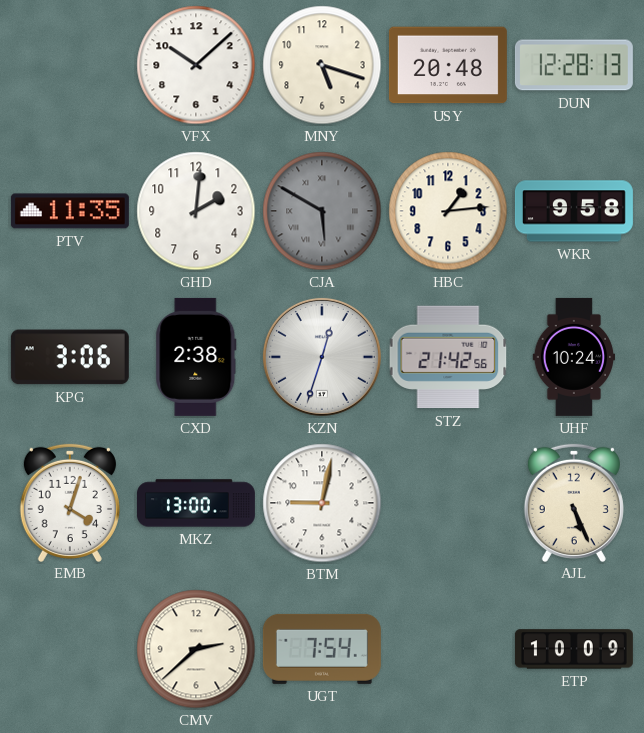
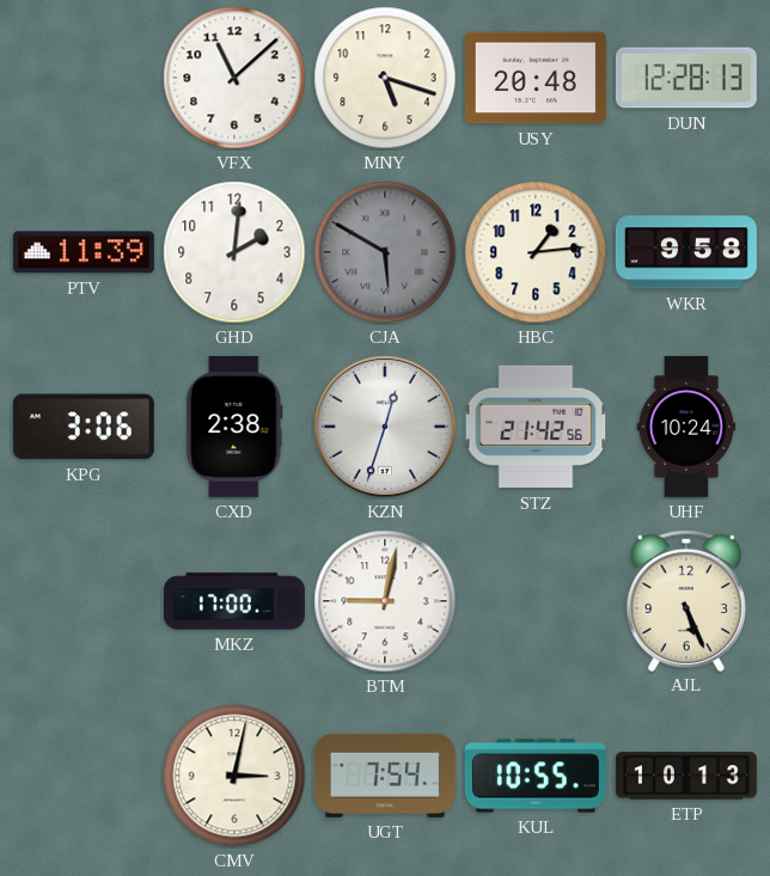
VFX: 10:08 -> 11:08
PTV: 11:35 -> 11:39
EMB: 4:03 -> none
MKZ: 13:00 -> 17:00
CMV: 2:38 -> 3:02
KUL: none -> 10:55
ETP: 10:09 -> 10:13
